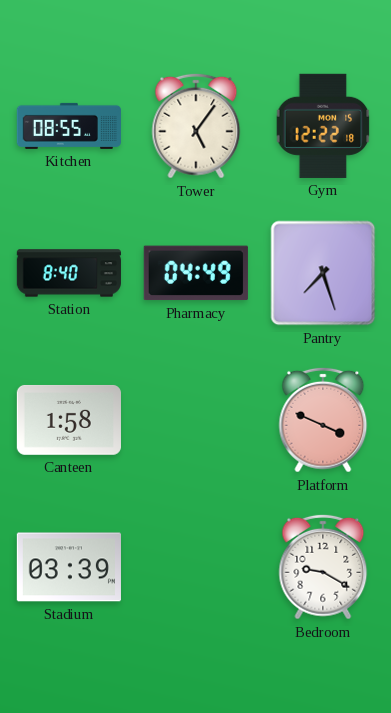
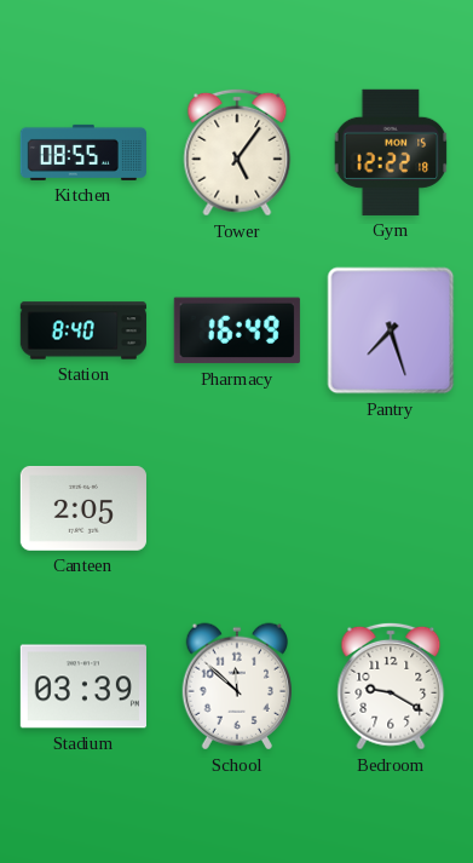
Pharmacy: 04:49 -> 16:49
Canteen: 1:58 -> 2:05
Platform: 3:49 -> none
School: none -> 11:52
